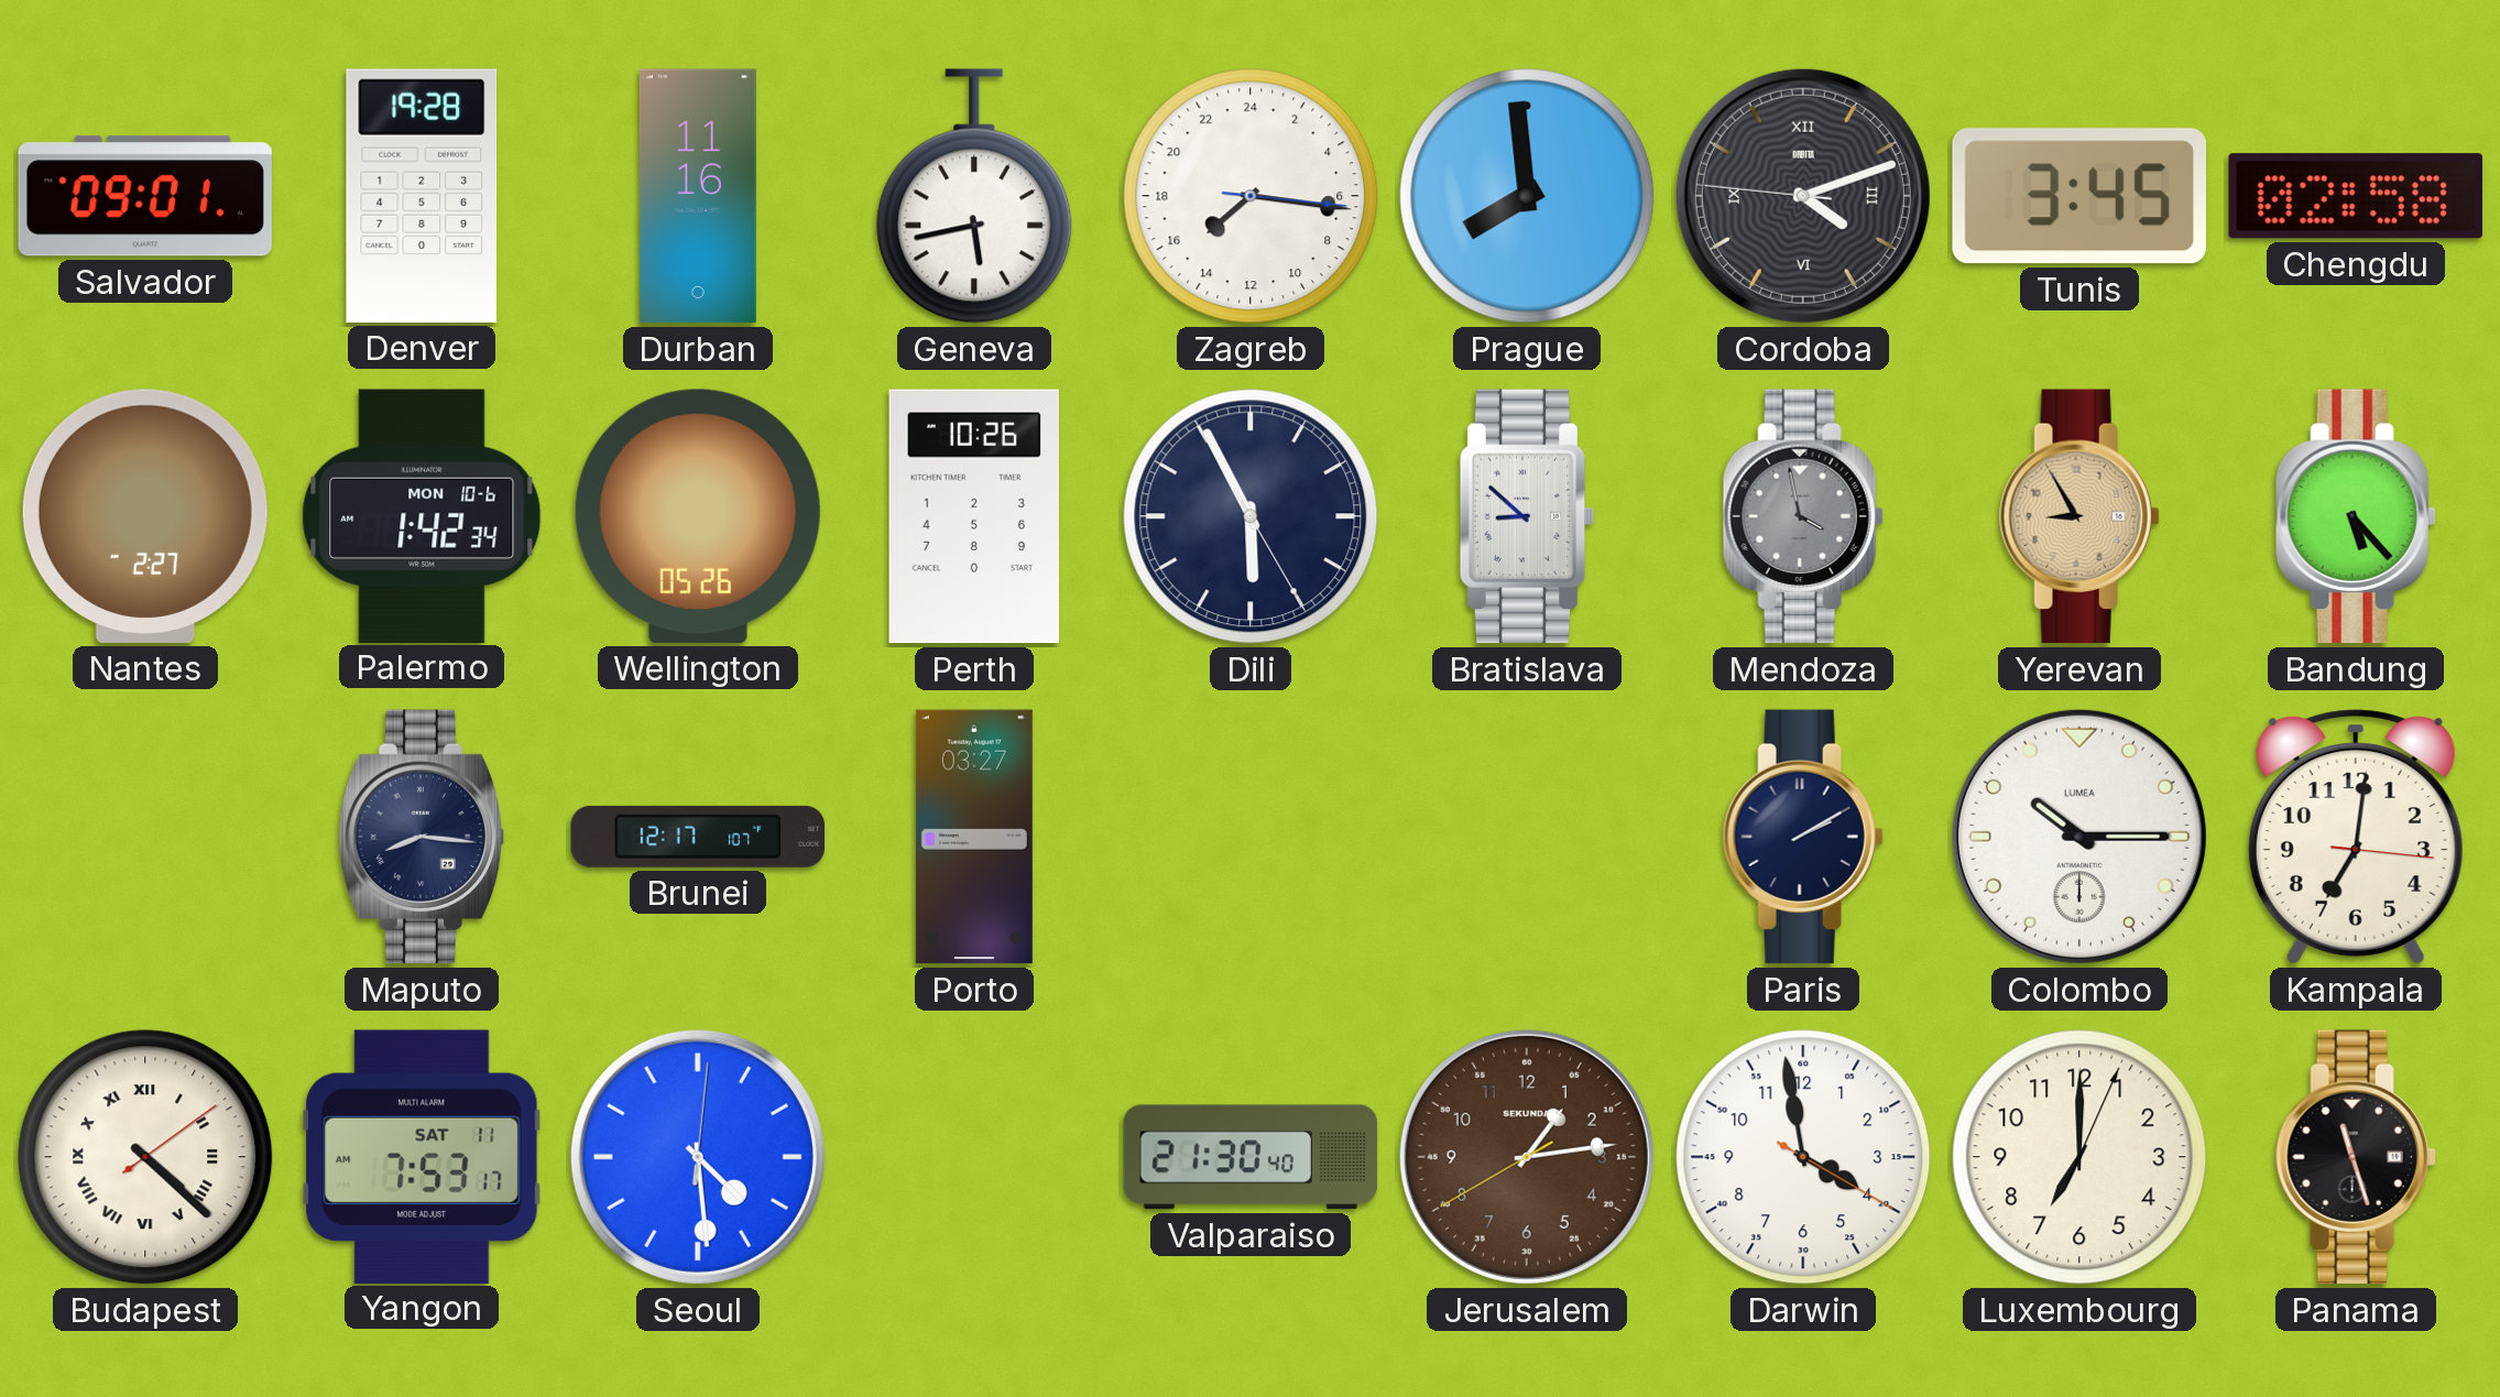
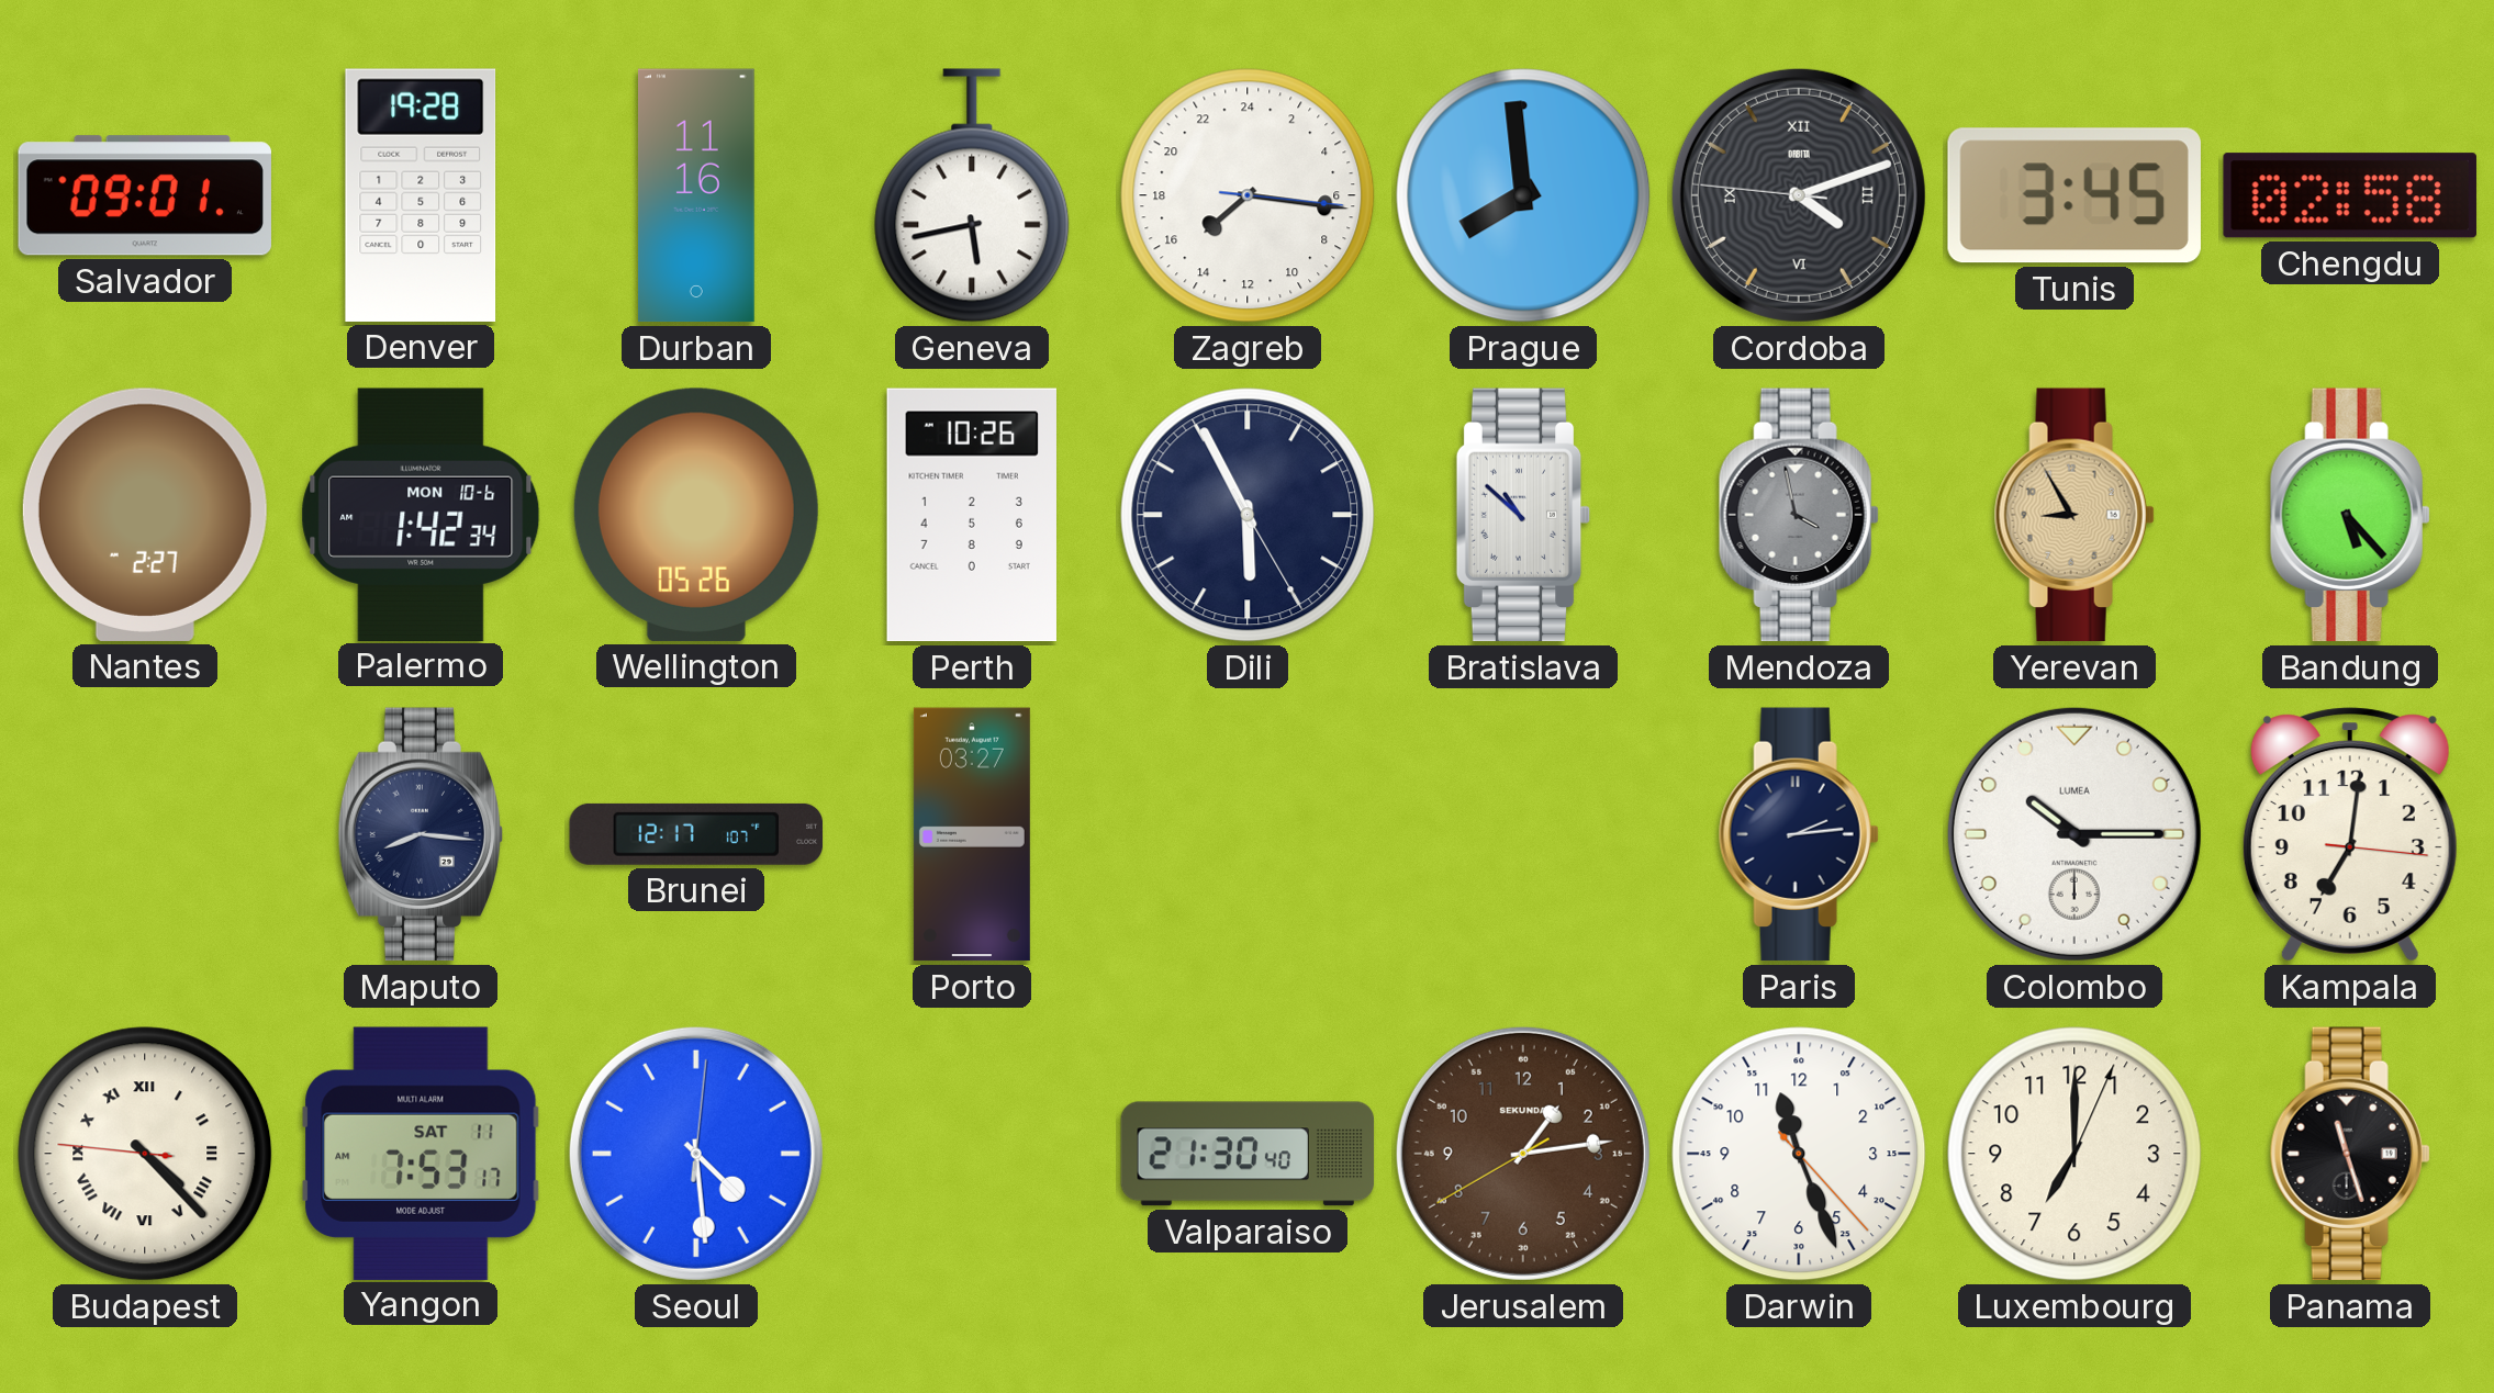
Bratislava: 8:52 -> 10:52
Paris: 2:10 -> 2:14
Budapest: 4:22:09 -> 4:22:46
Darwin: 3:58 -> 11:26
